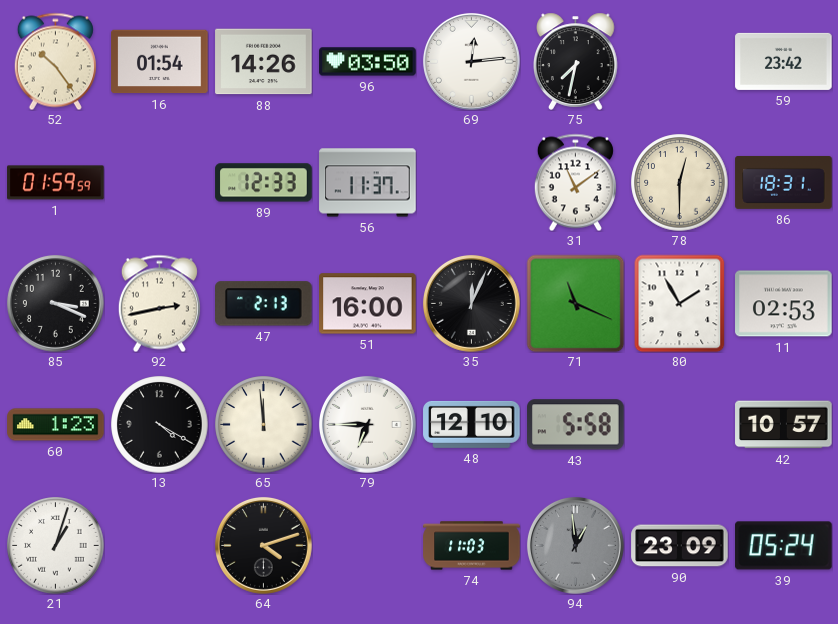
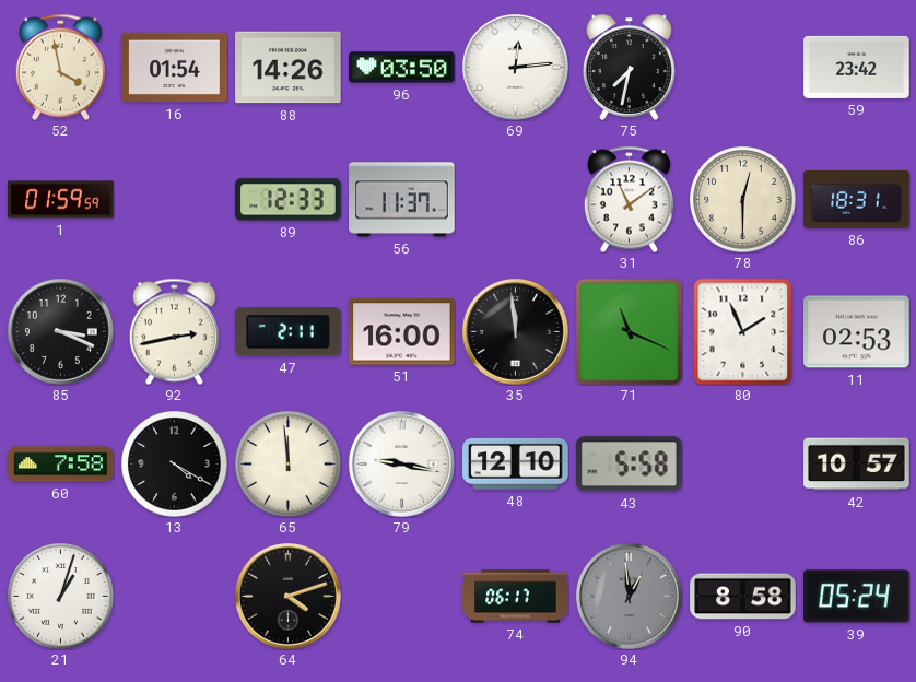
52: 10:24 -> 3:58
47: 2:13 -> 2:11
35: 12:04 -> 11:59
80: 1:55 -> 1:56
60: 1:23 -> 7:58
79: 6:45 -> 9:17
74: 11:03 -> 06:17
90: 23:09 -> 8:58
